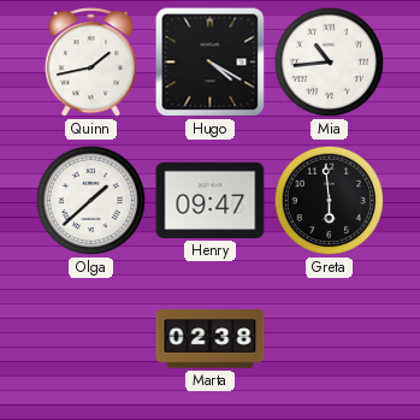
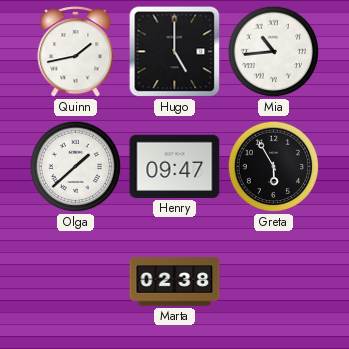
Hugo: 4:20 -> 5:00
Greta: 5:59 -> 5:55
